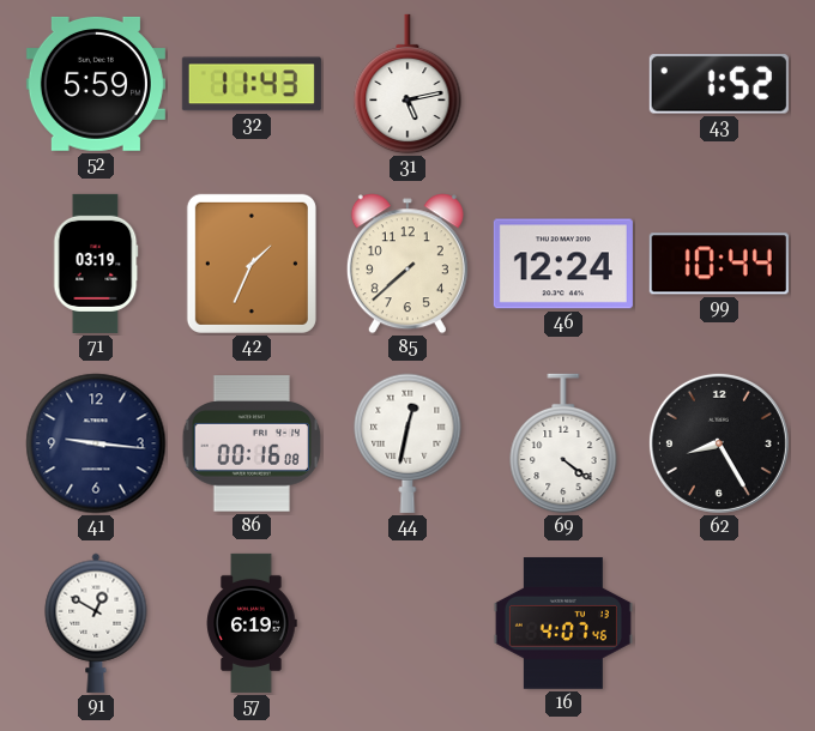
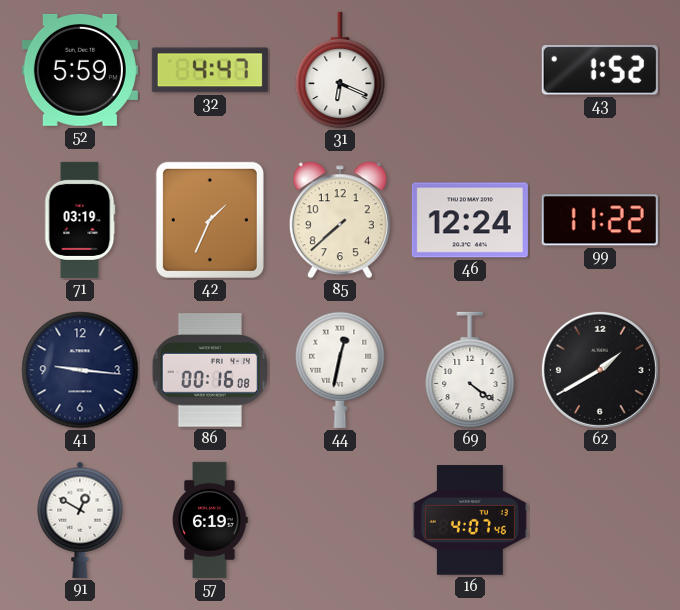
32: 11:43 -> 4:47
31: 5:13 -> 6:19
99: 10:44 -> 11:22
62: 8:25 -> 1:40
